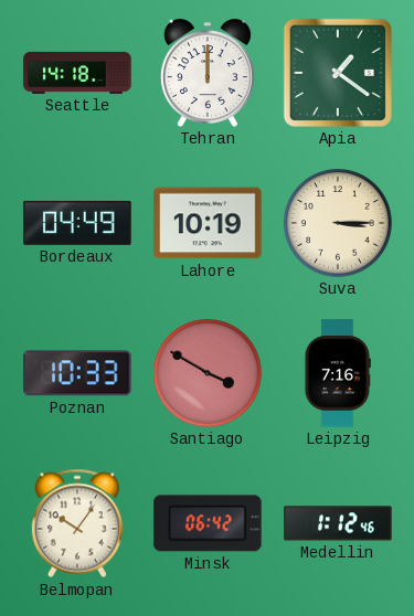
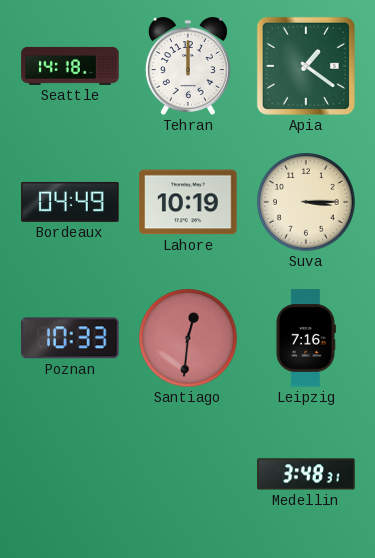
Santiago: 3:50 -> 12:31
Belmopan: 10:06 -> none
Minsk: 06:42 -> none
Medellin: 1:12 -> 3:48
